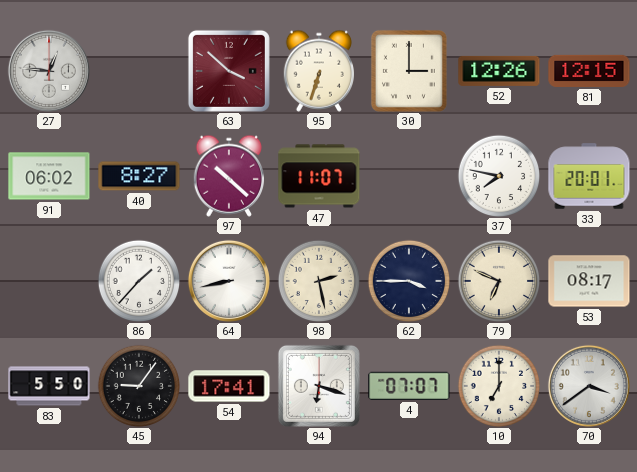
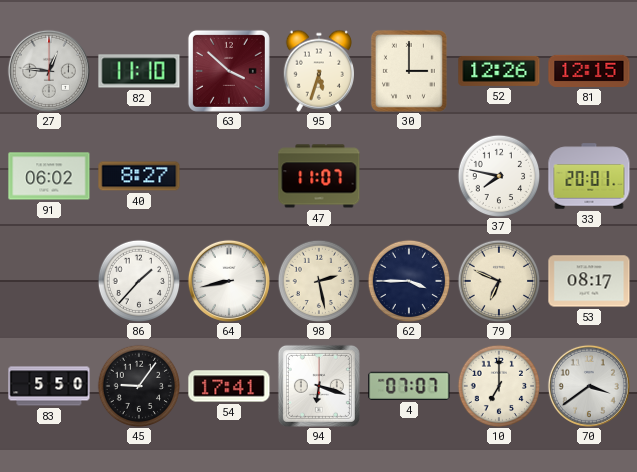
82: none -> 11:10
95: 6:33 -> 5:33
97: 10:22 -> none
